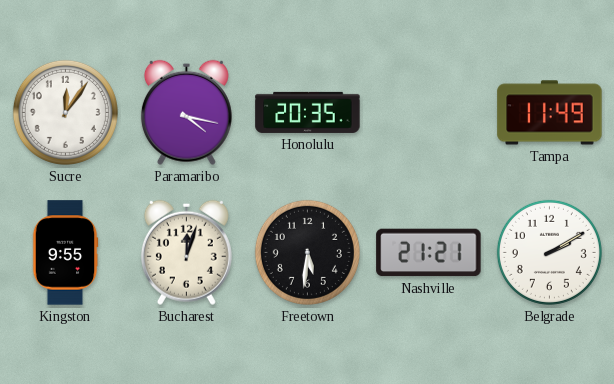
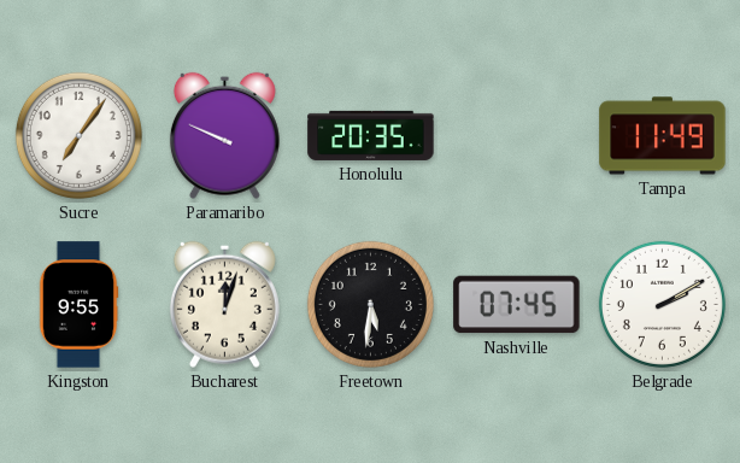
Sucre: 12:06 -> 7:06
Paramaribo: 4:17 -> 9:49
Nashville: 21:21 -> 07:45
